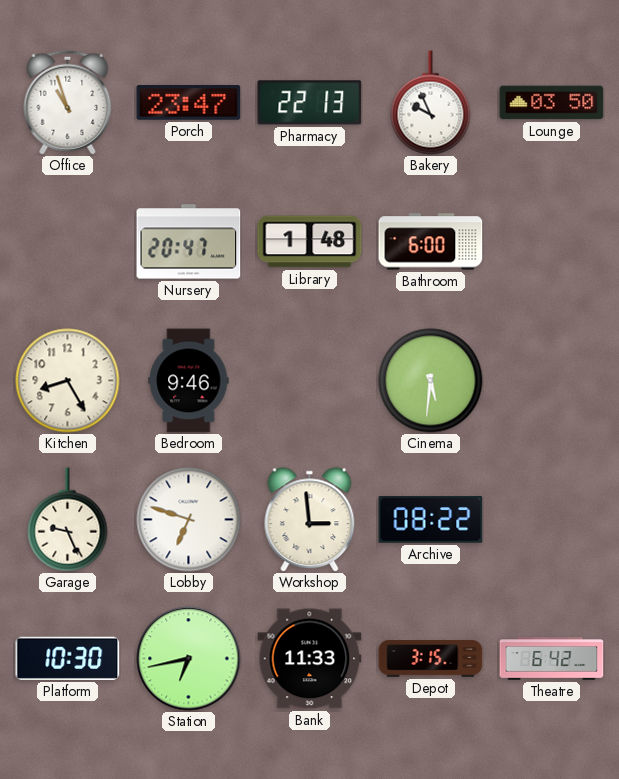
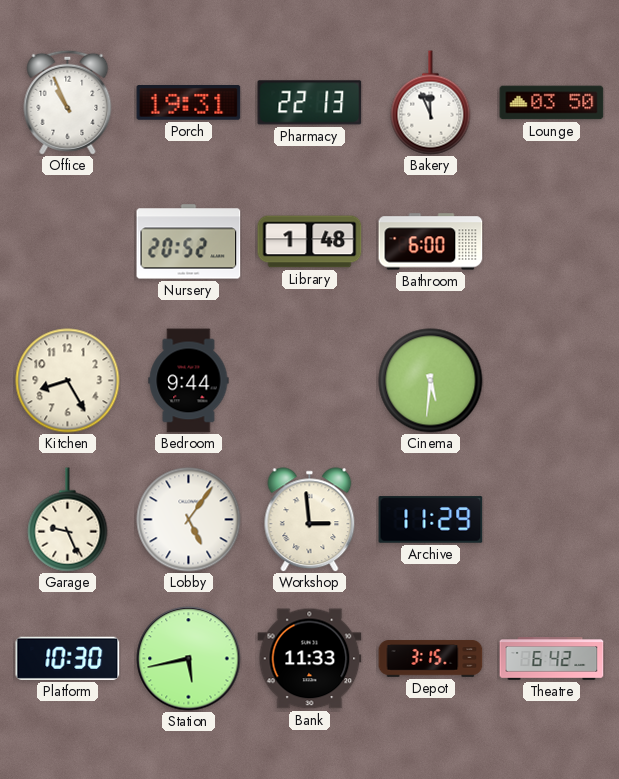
Office: 10:57 -> 10:56
Porch: 23:47 -> 19:31
Bakery: 9:56 -> 11:56
Nursery: 20:47 -> 20:52
Bedroom: 9:46 -> 9:44
Lobby: 6:48 -> 5:06
Archive: 08:22 -> 11:29
Station: 6:43 -> 5:43
